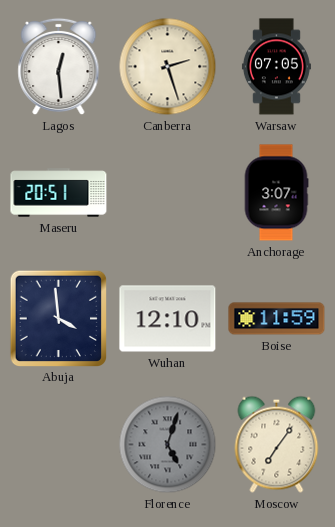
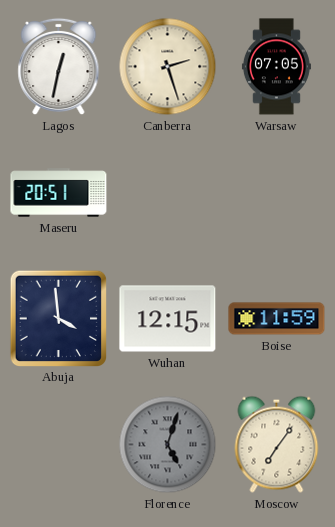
Lagos: 12:29 -> 12:32
Anchorage: 3:07 -> none
Wuhan: 12:10 -> 12:15
